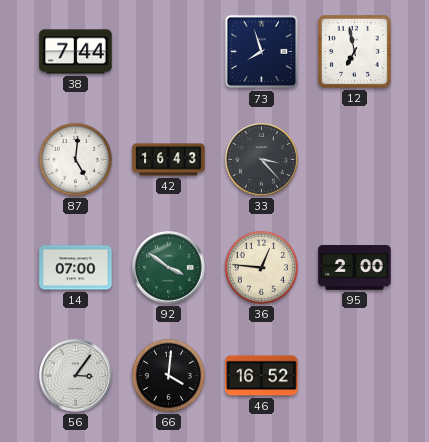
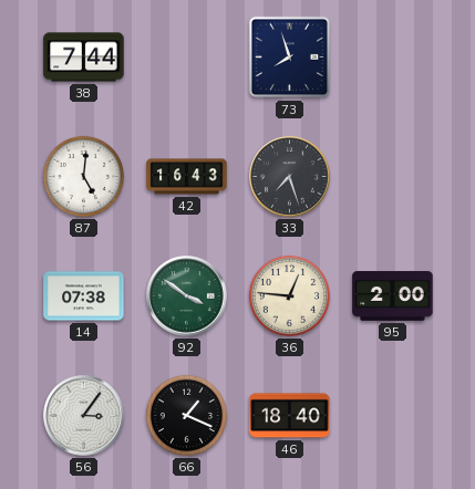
12: 6:58 -> none
33: 3:23 -> 7:27
14: 07:00 -> 07:38
66: 4:01 -> 1:19
46: 16:52 -> 18:40
